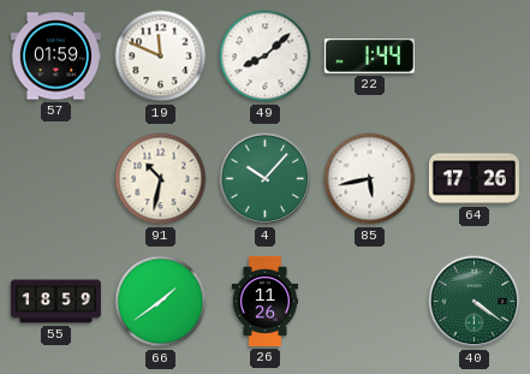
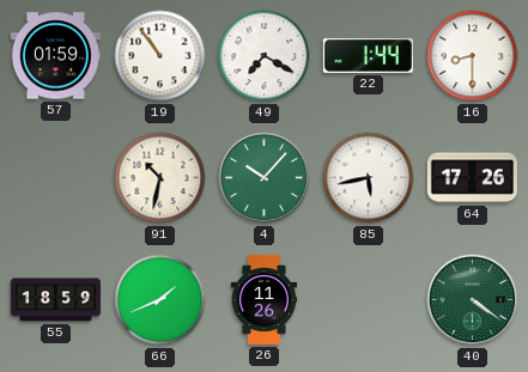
19: 11:49 -> 10:54
49: 8:08 -> 7:20
16: none -> 8:30
66: 1:39 -> 1:41
